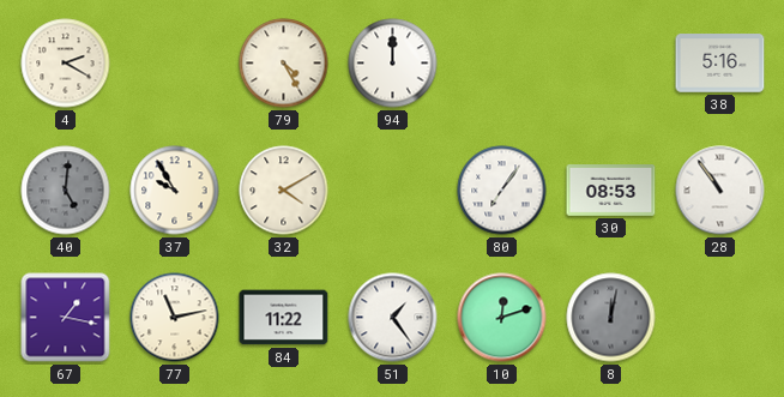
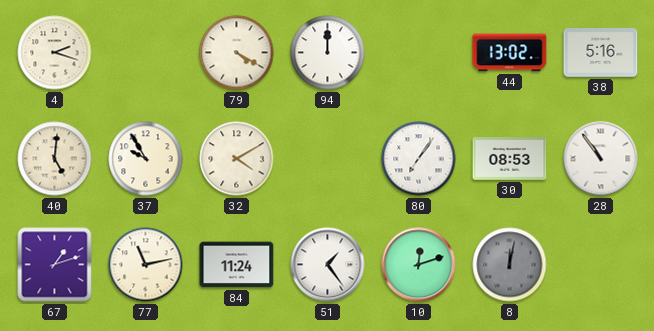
4: 2:20 -> 2:18
79: 4:25 -> 4:20
44: none -> 13:02
40 dial: grey -> cream
67: 1:17 -> 1:12
84: 11:22 -> 11:24
